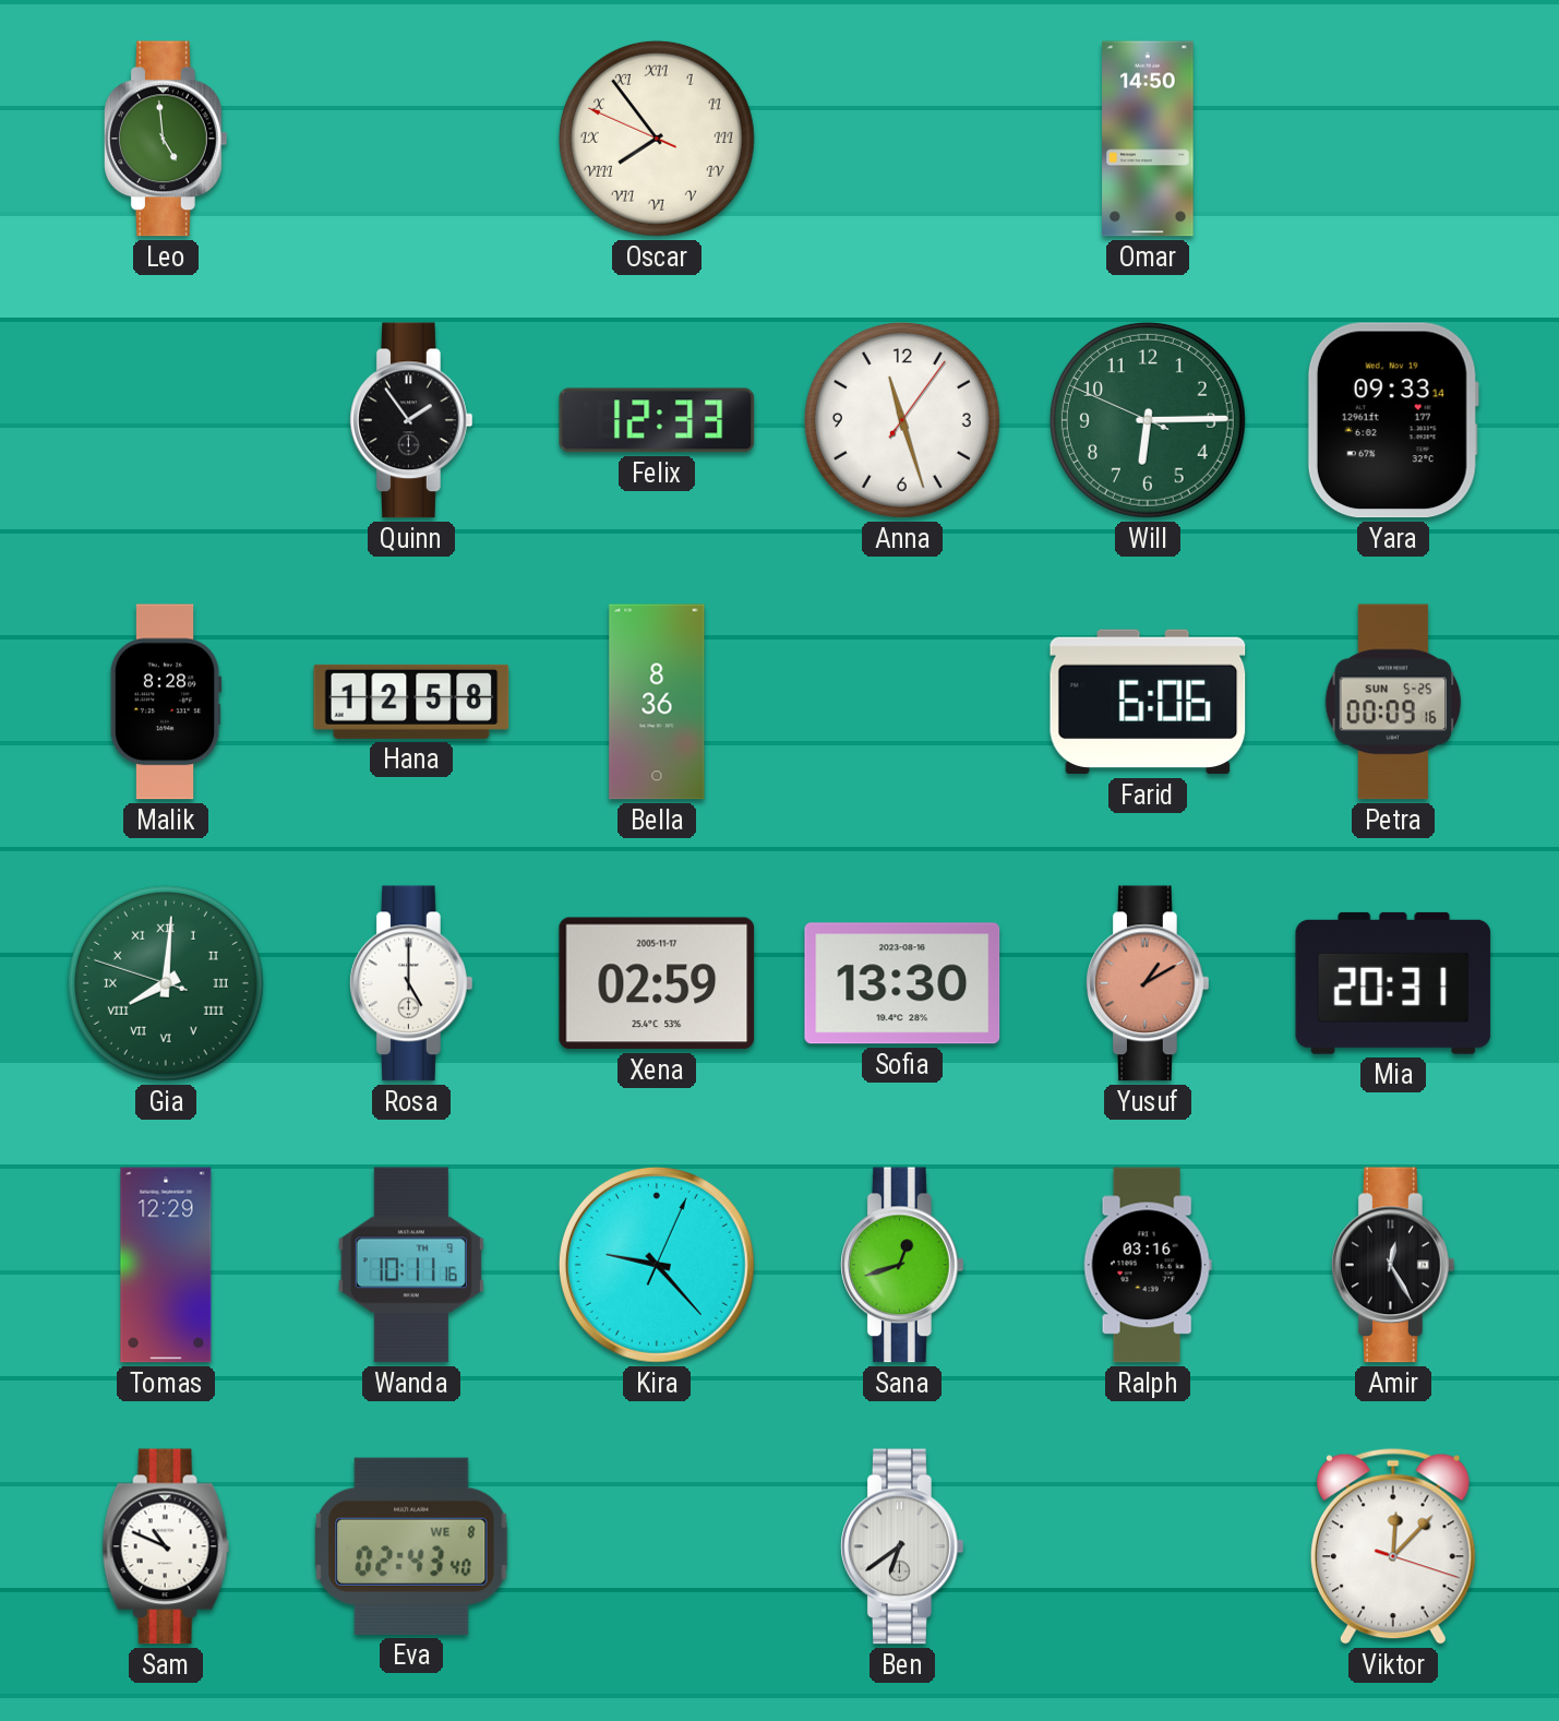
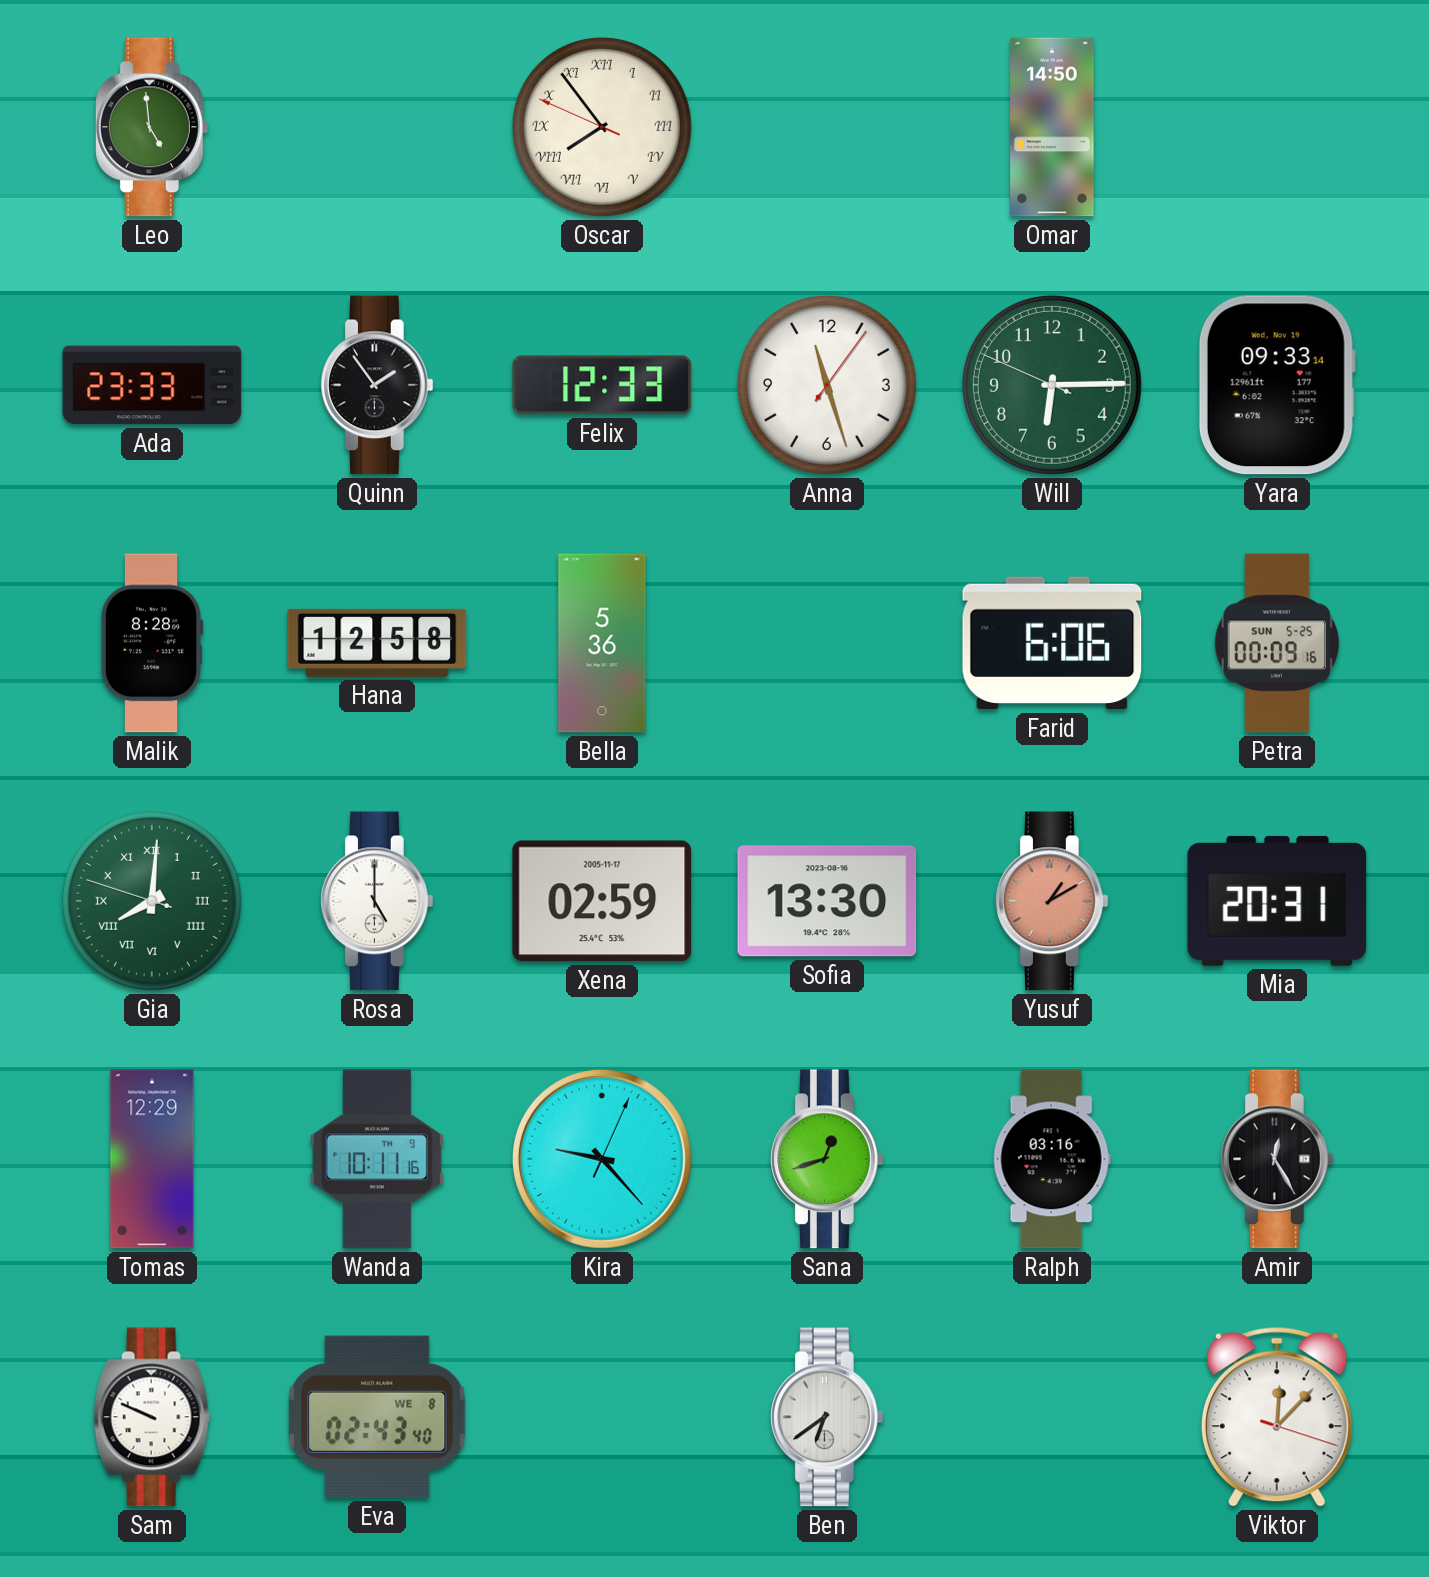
Ada: none -> 23:33
Bella: 8:36 -> 5:36
Sam: 10:49 -> 9:49
